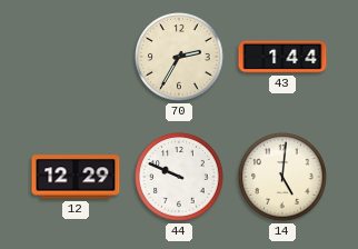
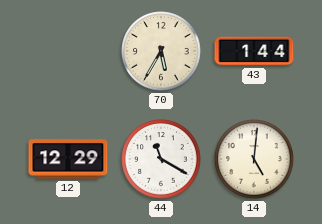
70: 2:35 -> 5:35
44: 9:49 -> 11:20
